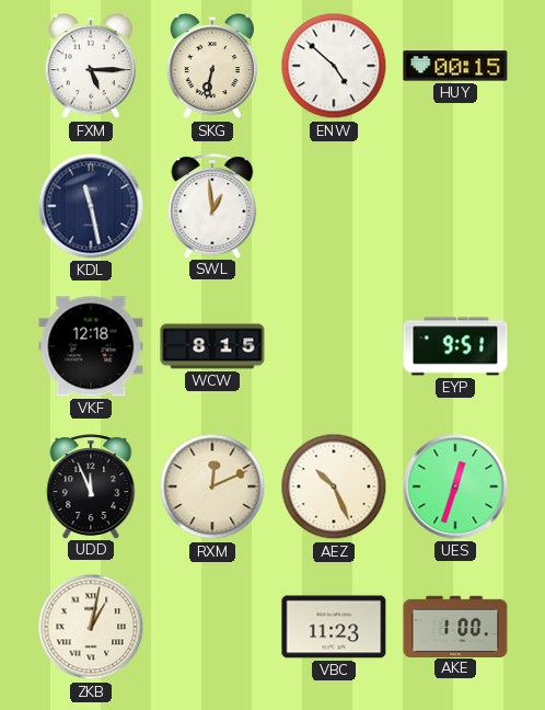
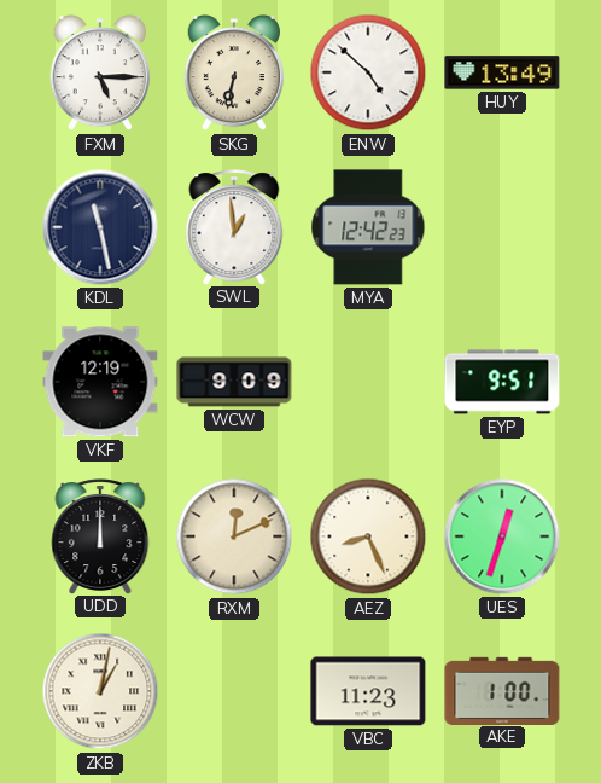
HUY: 00:15 -> 13:49
MYA: none -> 12:42
VKF: 12:18 -> 12:19
WCW: 8:15 -> 9:09
UDD: 11:56 -> 12:00
AEZ: 10:26 -> 8:26
